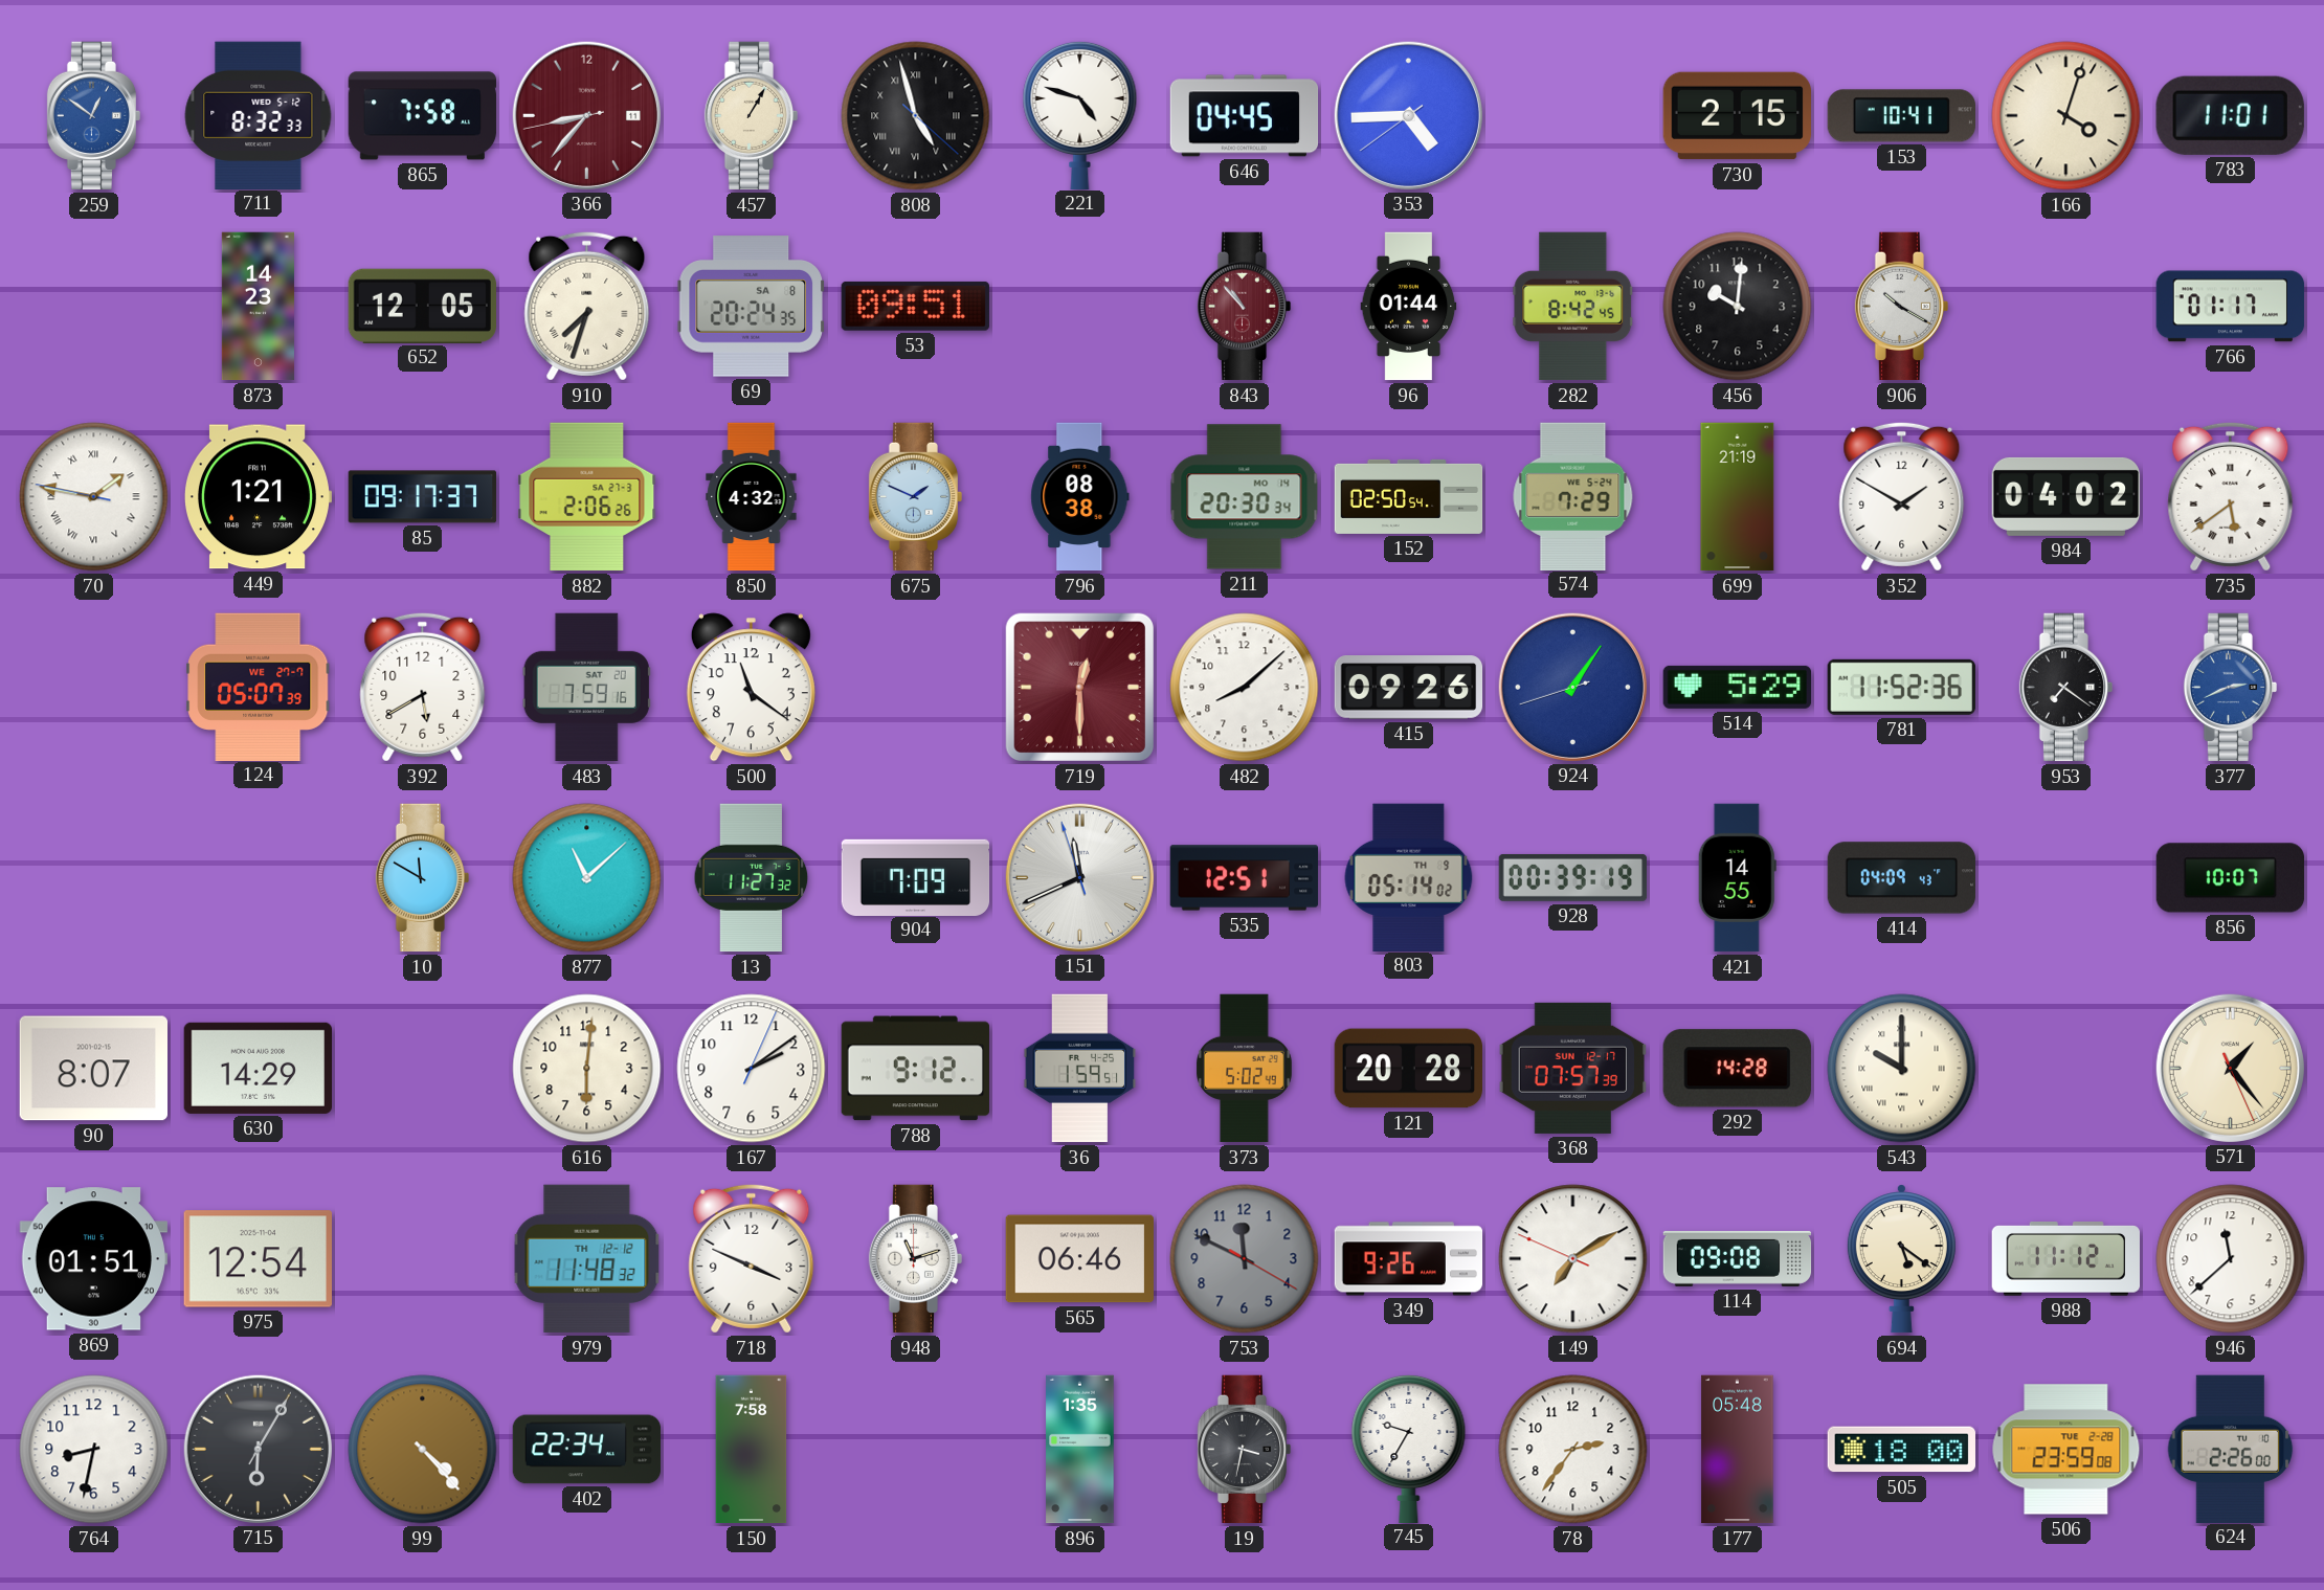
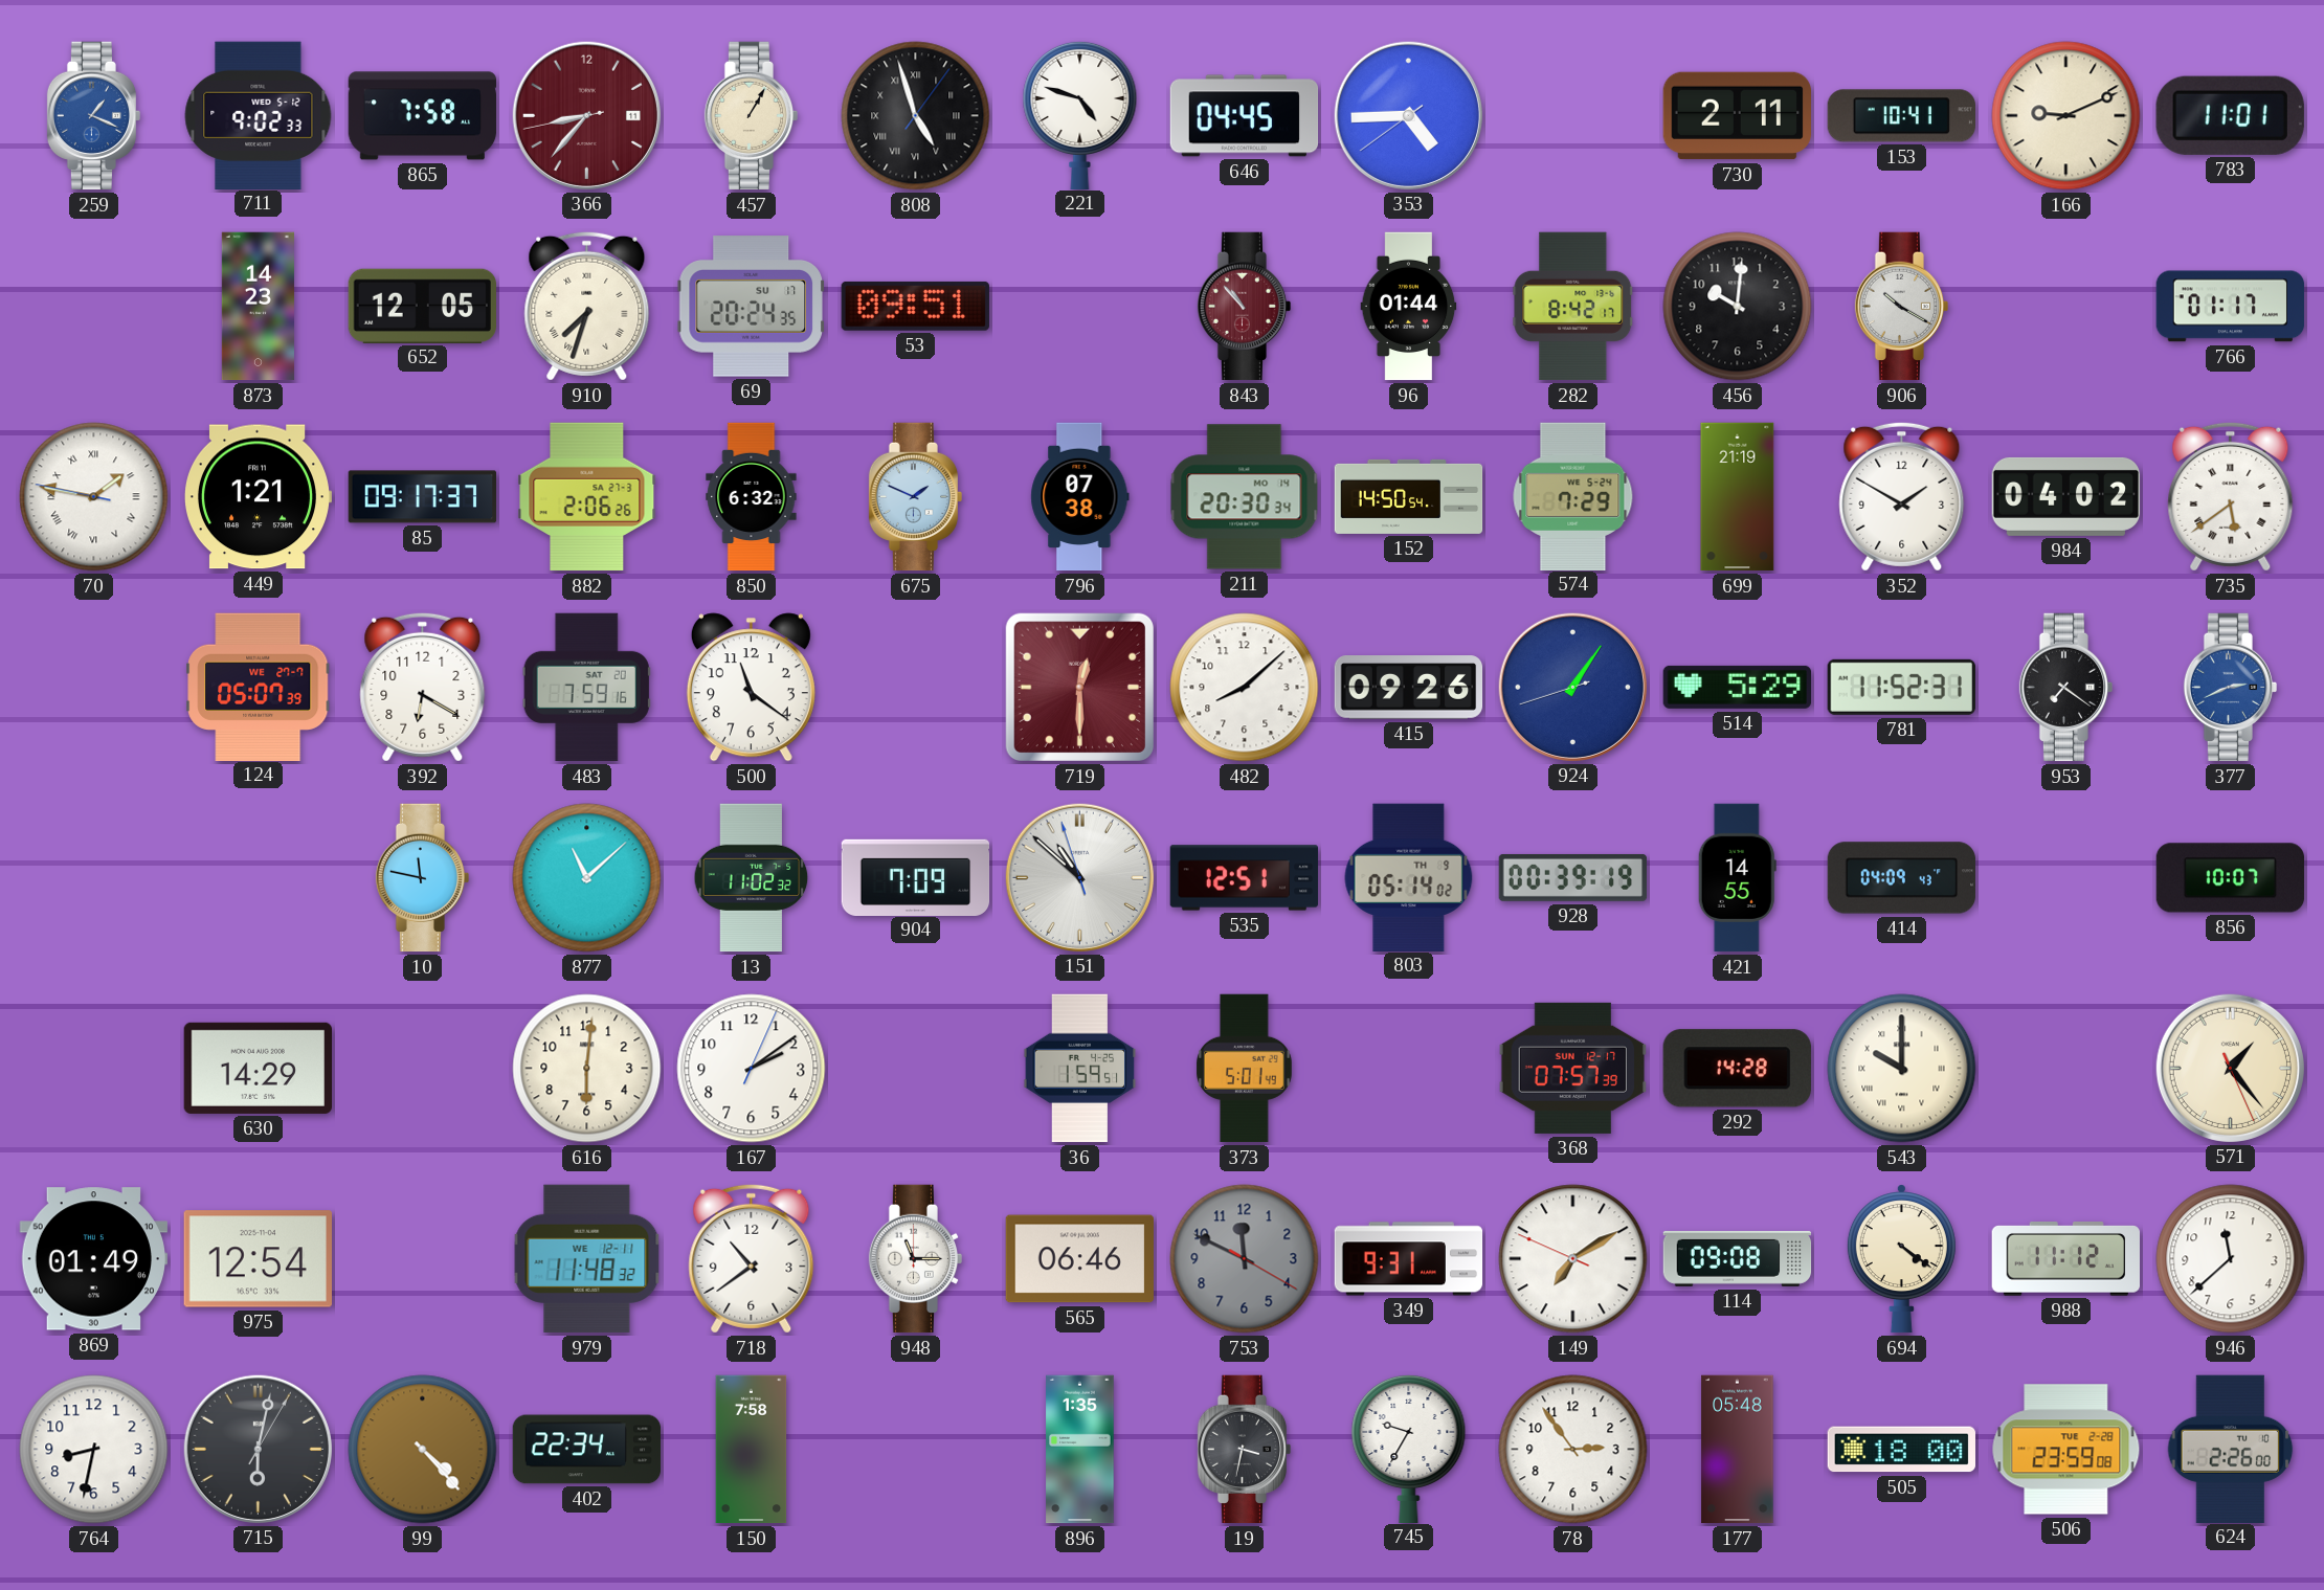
259: 12:51 -> 1:19
711: 8:32 -> 9:02
808: 4:57:22 -> 4:57:06
730: 2:15 -> 2:11
166: 4:03 -> 9:11
69 date: SA 8 -> SU 17
282: 8:42:45 -> 8:42:17
850: 4:32 -> 6:32
796: 08:38 -> 07:38
152: 02:50 -> 14:50
392: 5:40 -> 6:20
781: 11:52:36 -> 11:52:31
10: 11:50 -> 11:47
13: 11:27 -> 11:02
151: 11:40 -> 10:51
90: 8:07 -> none
788: 9:12 -> none
373: 5:02 -> 5:01
121: 20:28 -> none
869: 01:51 -> 01:49
979 date: TH 12-12 -> WE 12-11
718: 3:49 -> 10:39
948: 11:12 -> 11:15
349: 9:26 -> 9:31
694: 5:21 -> 4:21
715: 6:05 -> 6:02
78: 2:36 -> 2:54
